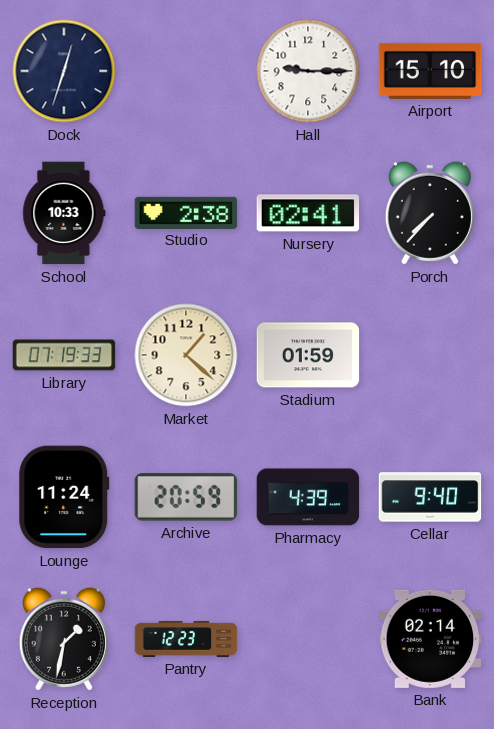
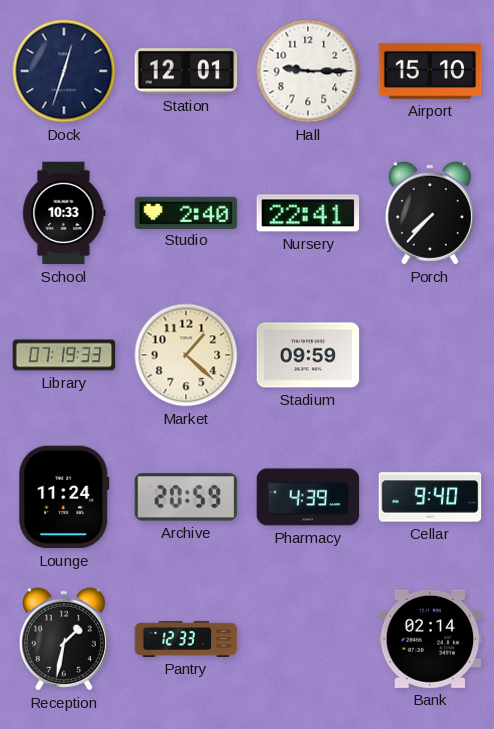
Station: none -> 12:01
Studio: 2:38 -> 2:40
Nursery: 02:41 -> 22:41
Stadium: 01:59 -> 09:59
Pantry: 12:23 -> 12:33
